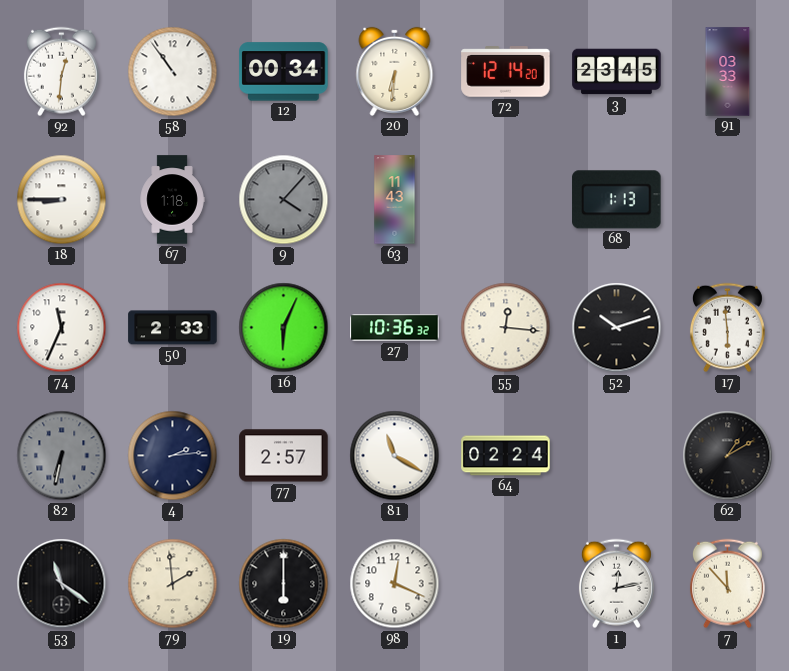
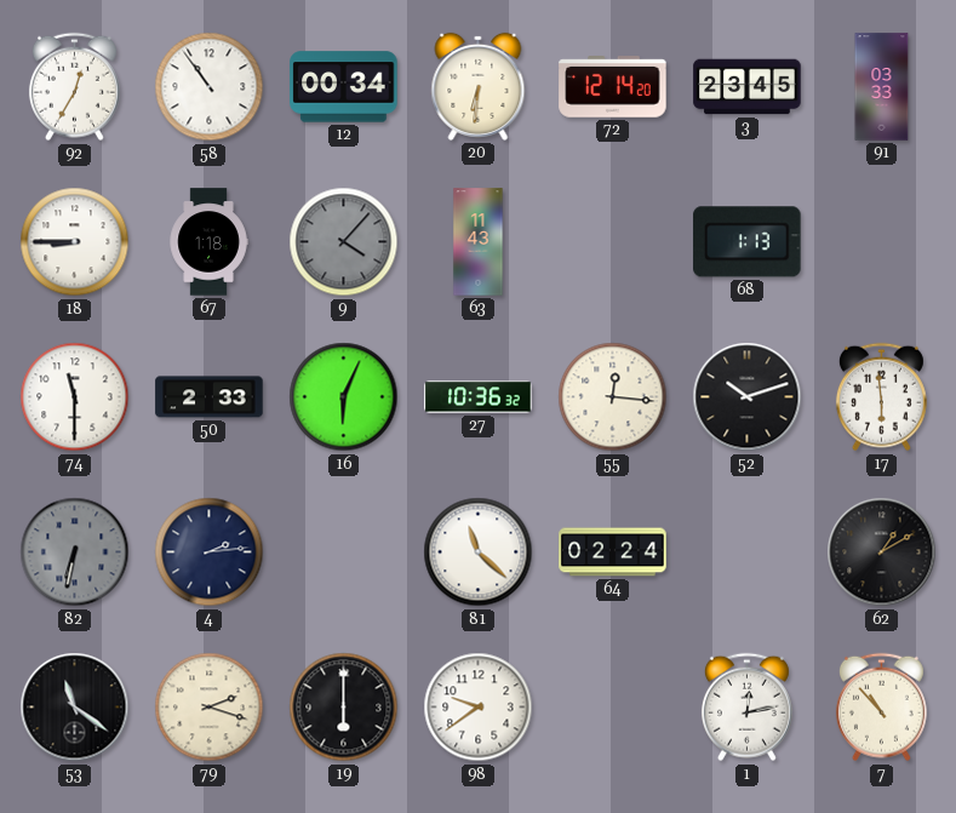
92: 12:31 -> 12:35
74: 11:34 -> 11:30
77: 2:57 -> none
81: 11:20 -> 11:22
79: 1:59 -> 2:18
98: 12:19 -> 9:39
7: 11:53 -> 10:53
